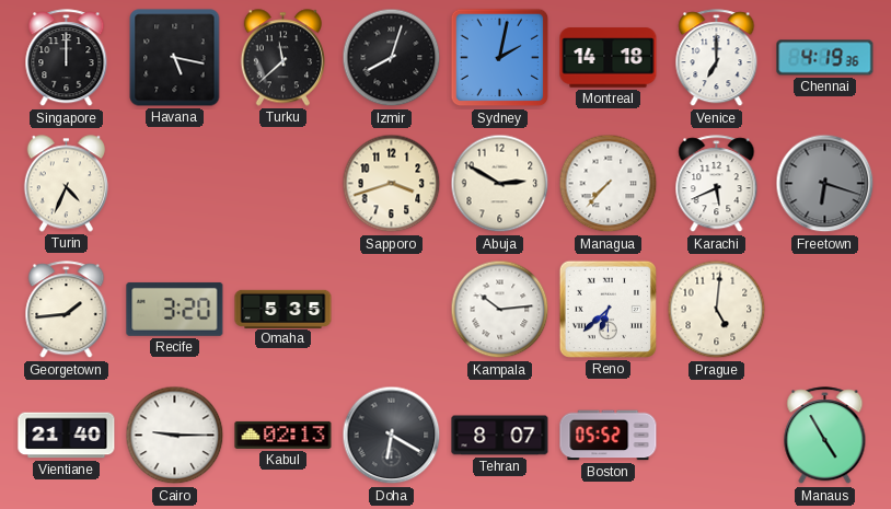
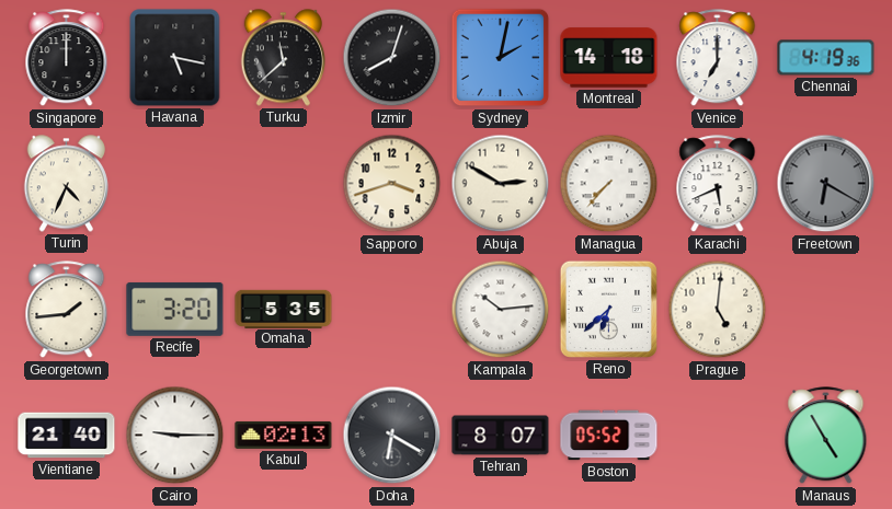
Freetown: 6:18 -> 6:20
